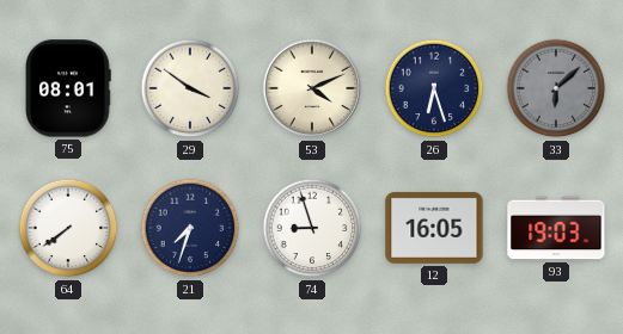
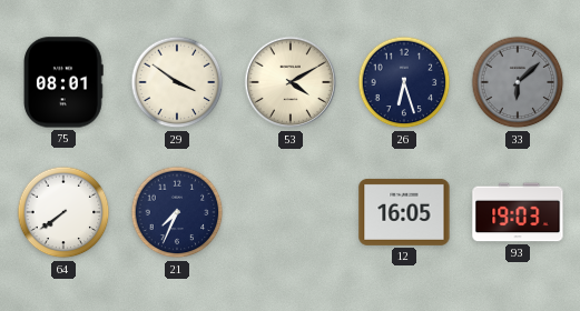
53: 4:11 -> 4:10
21: 7:33 -> 7:34
74: 8:57 -> none
